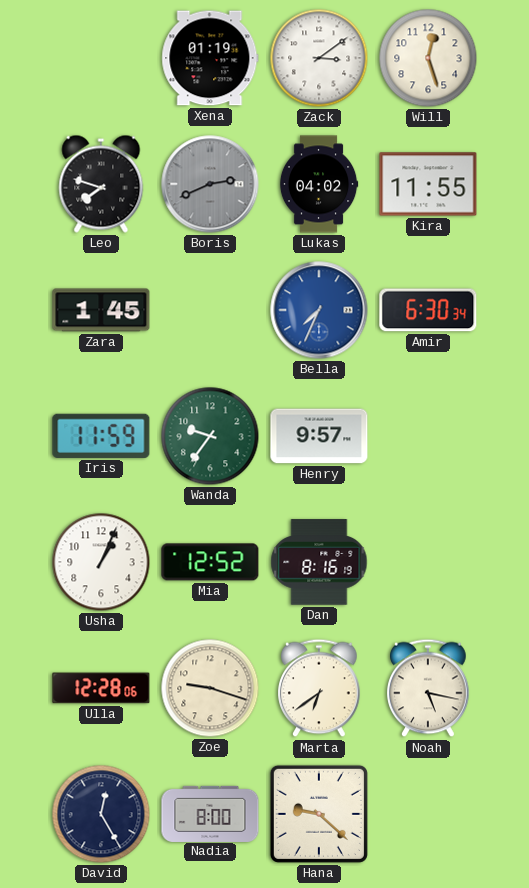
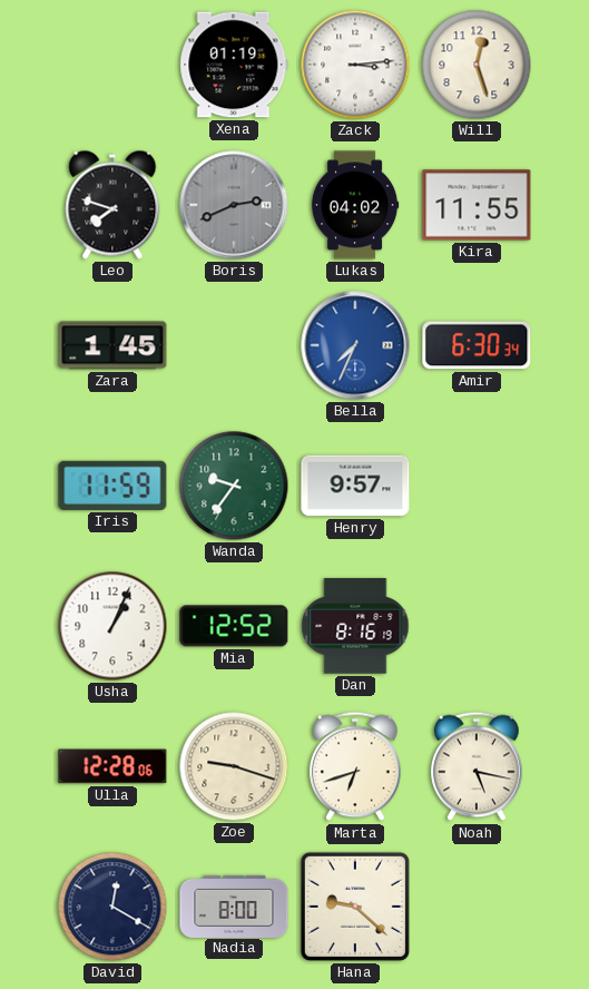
Zack: 3:09 -> 3:14
Marta: 6:39 -> 6:42
David: 12:25 -> 12:20
